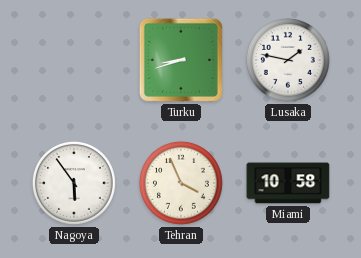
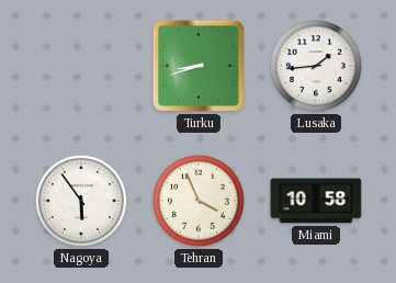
Lusaka: 1:47 -> 1:44
